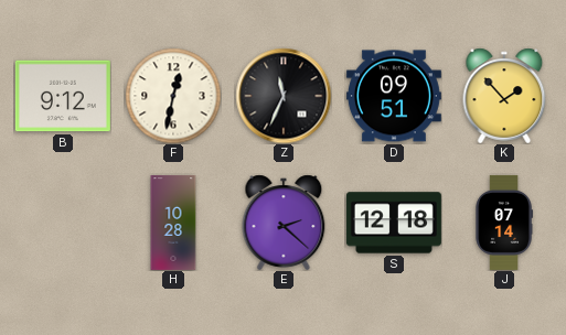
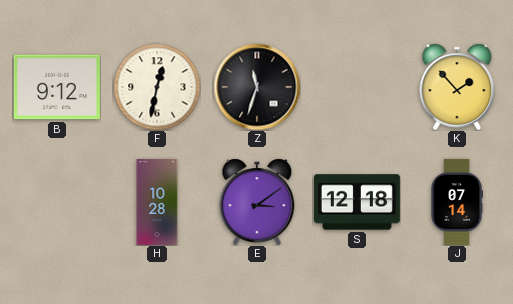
Z: 11:34 -> 11:33
D: 09:51 -> none
E: 2:22 -> 3:09
